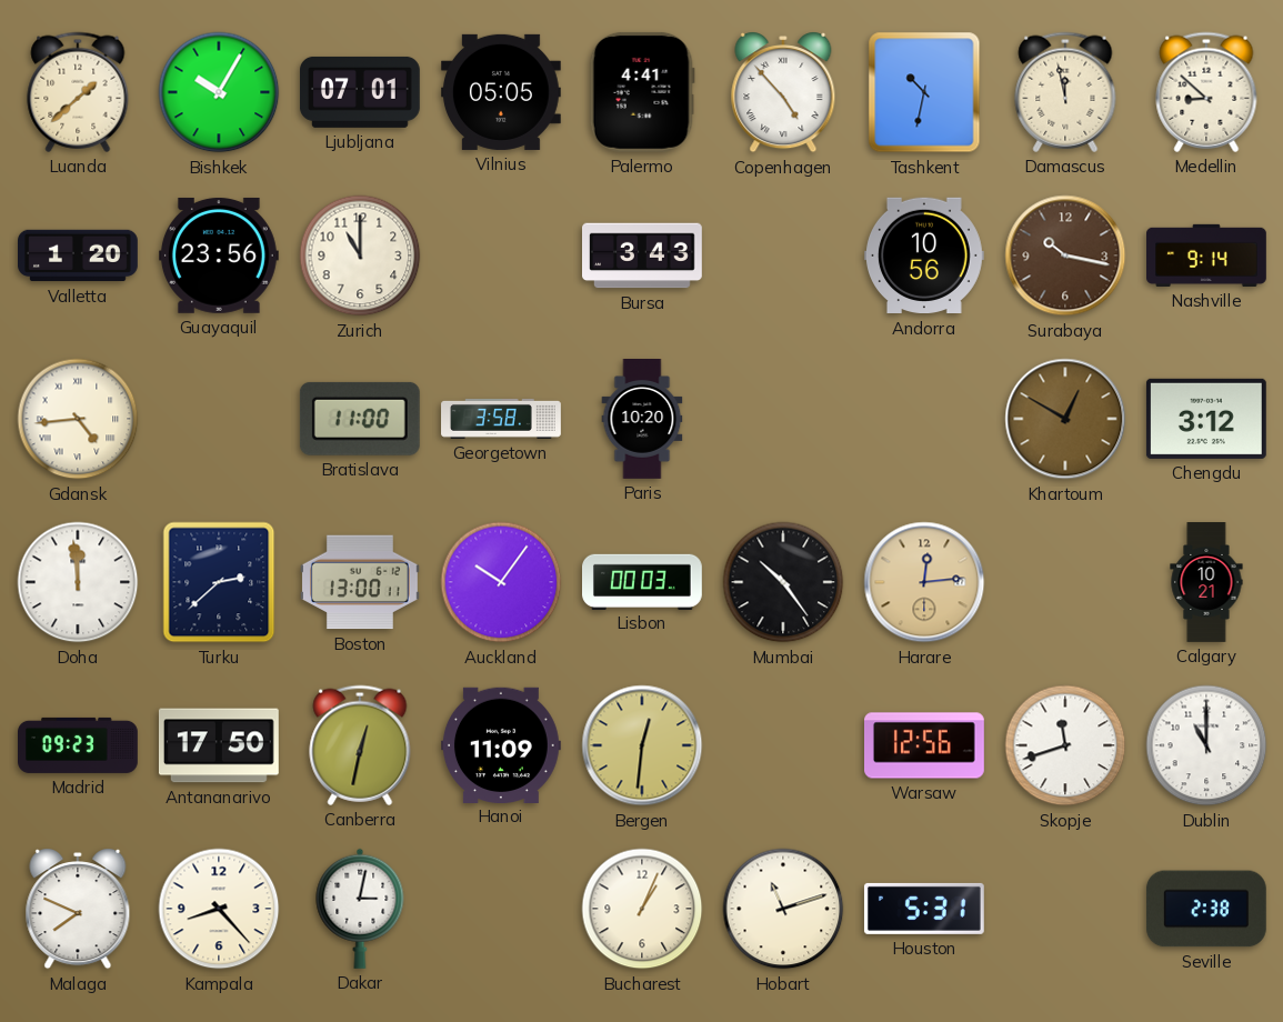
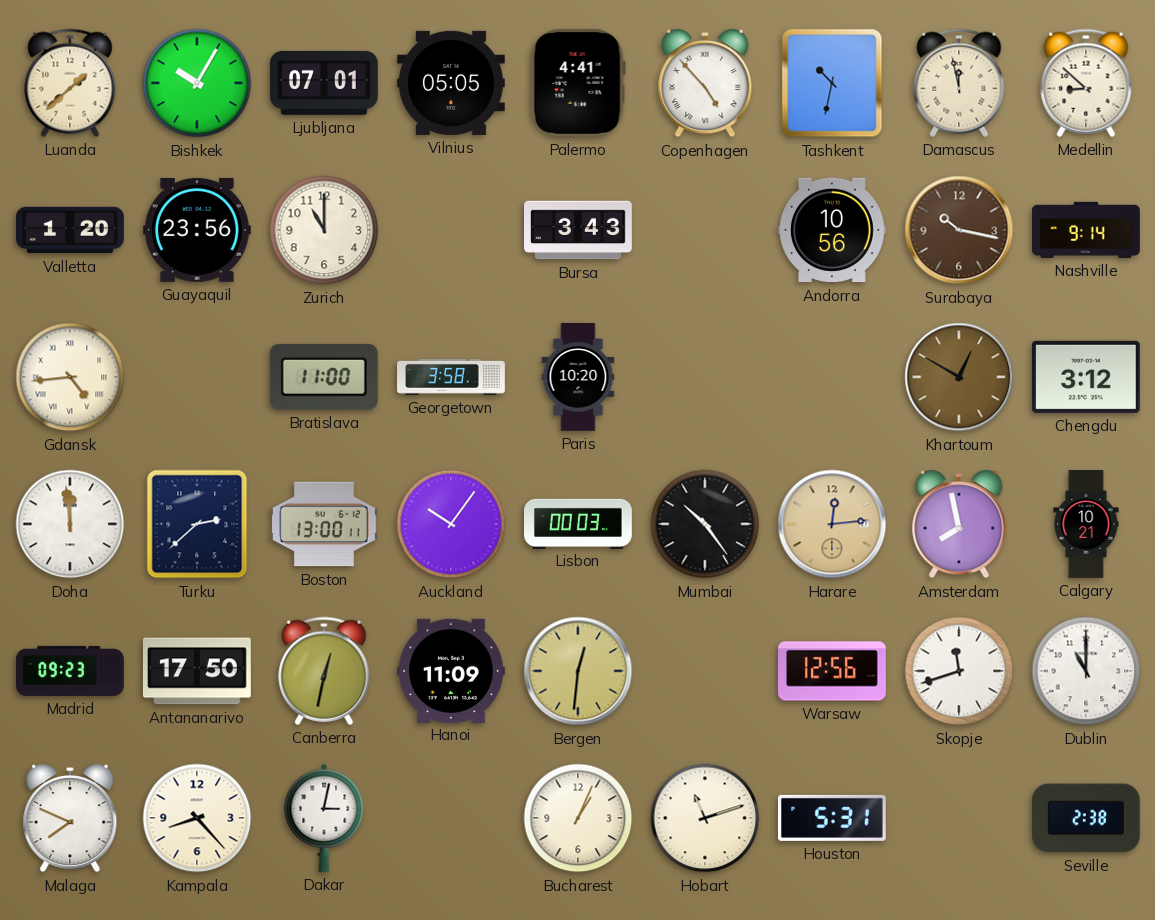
Amsterdam: none -> 7:58
